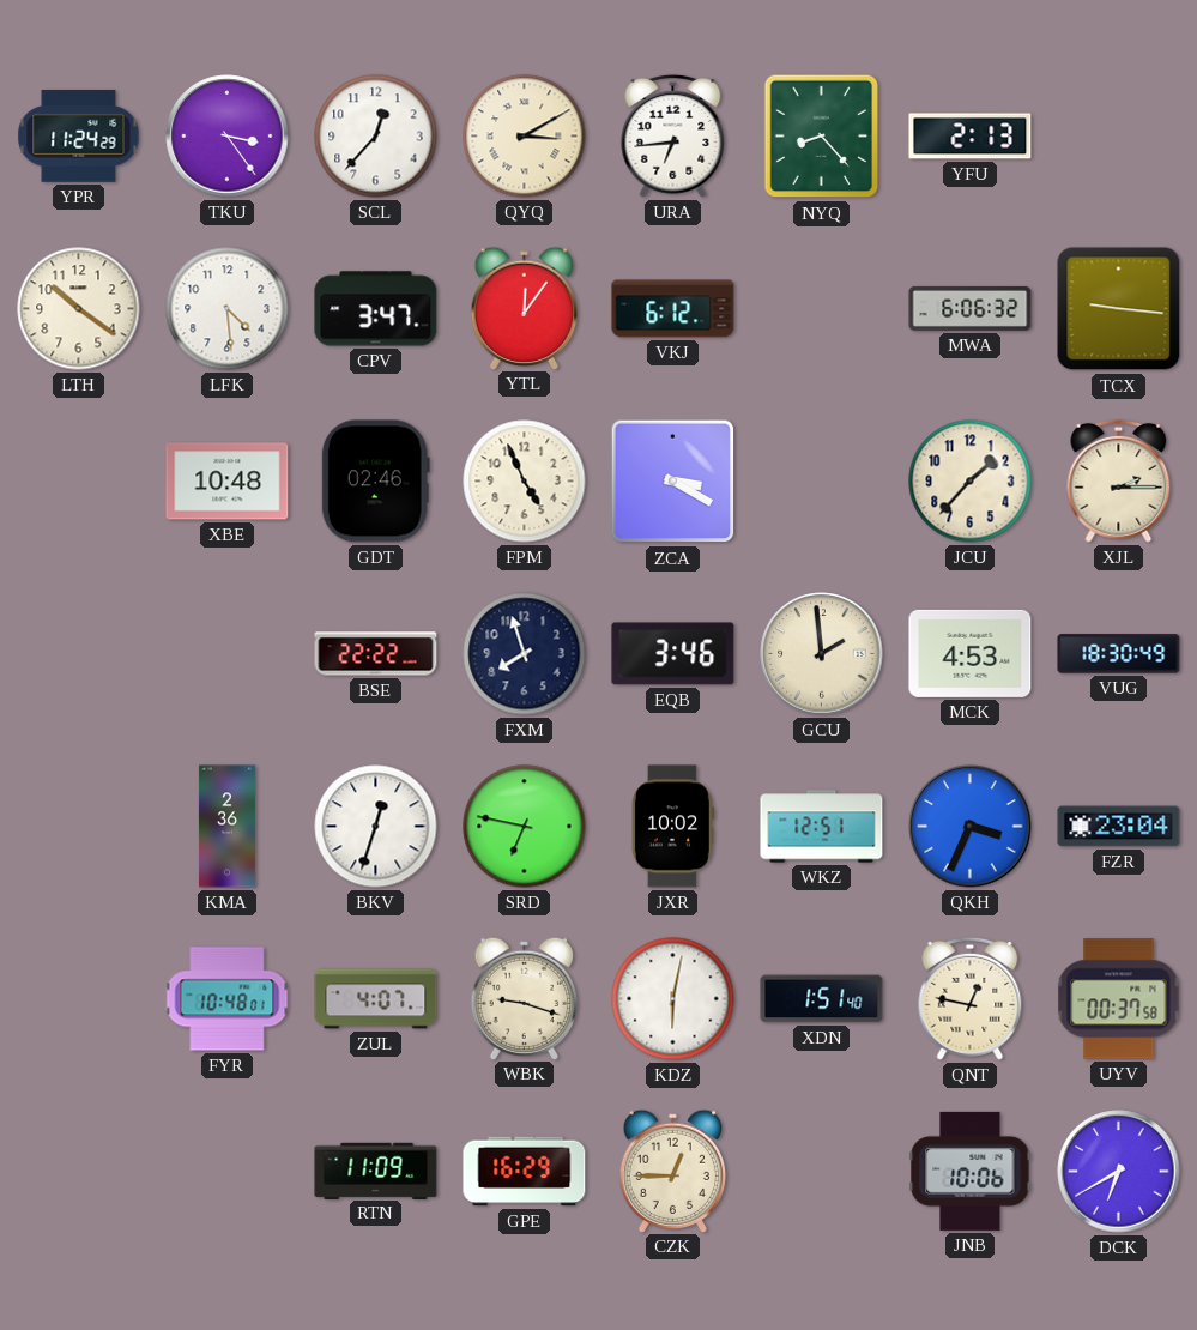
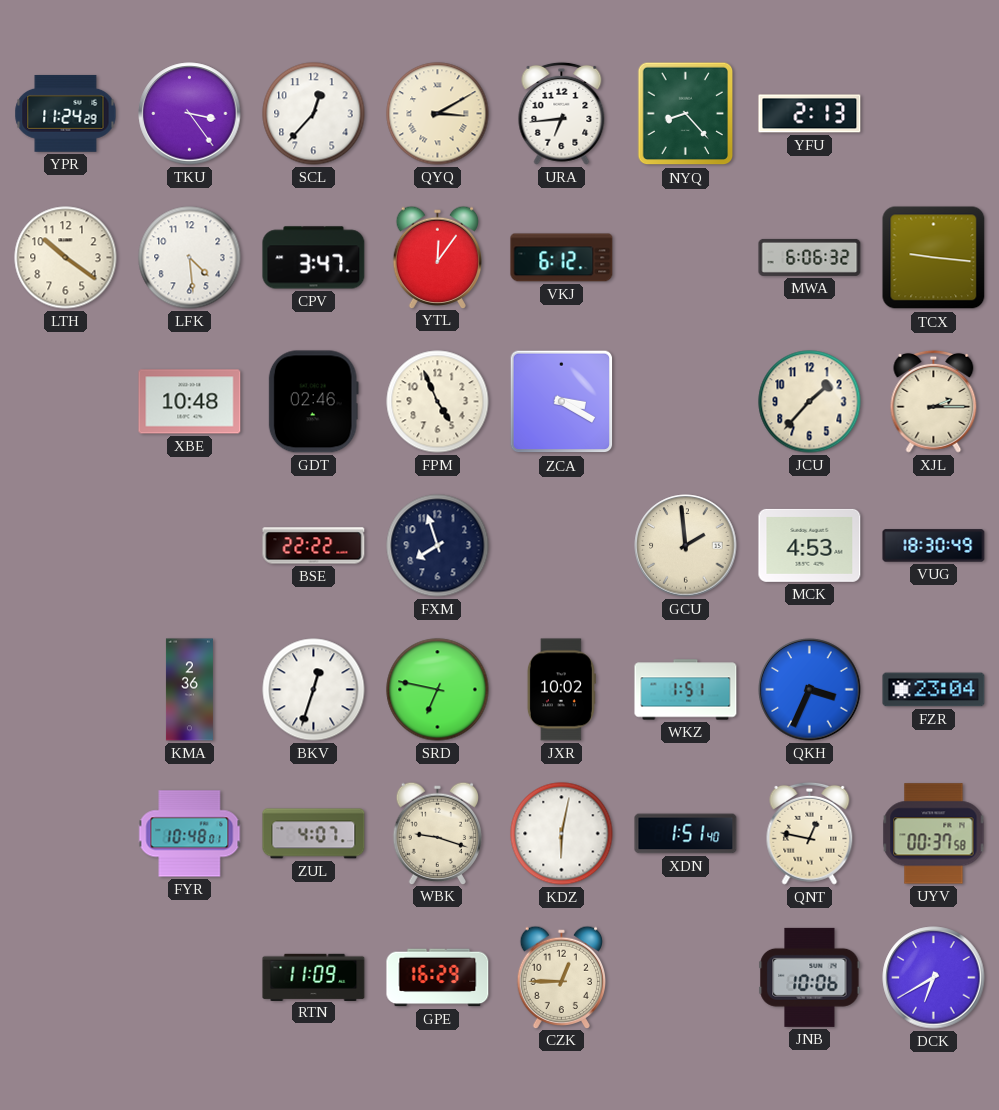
EQB: 3:46 -> none
WKZ: 12:51 -> 1:51
